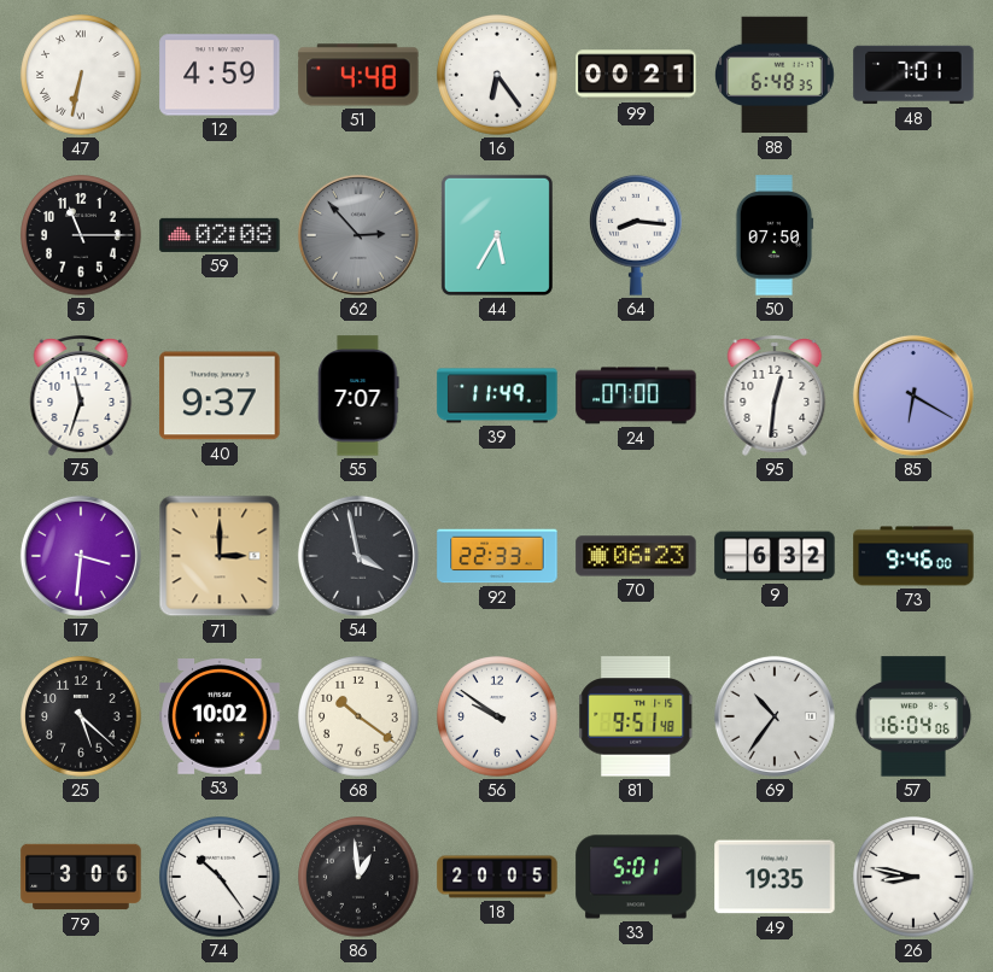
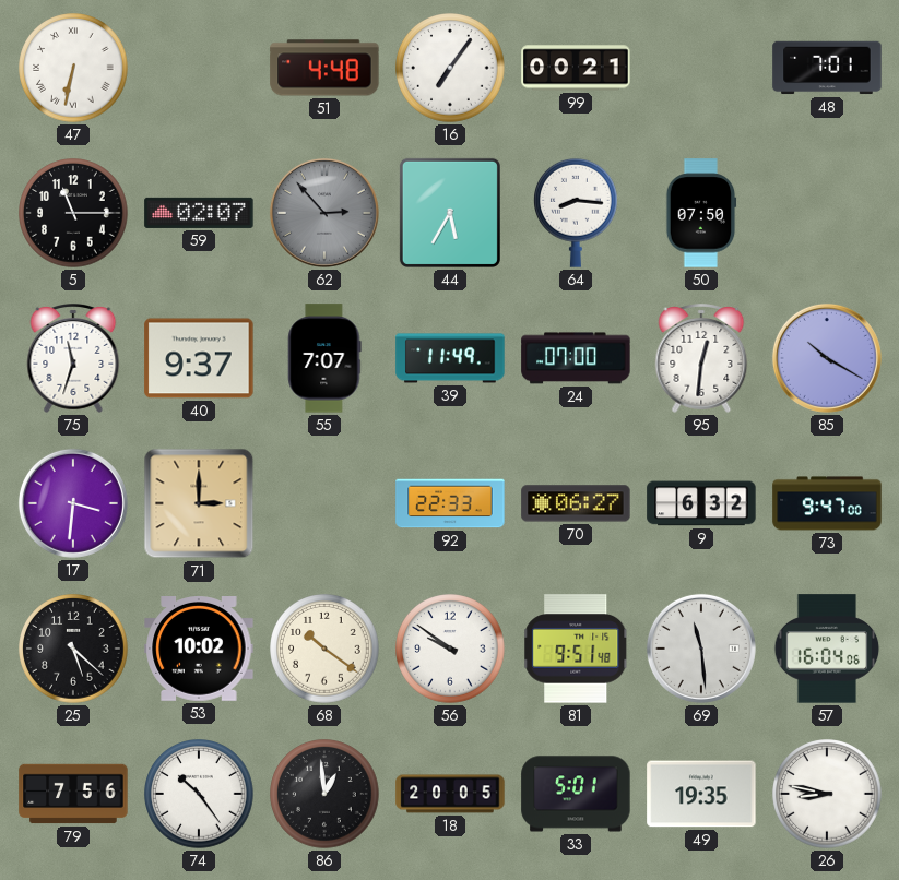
12: 4:59 -> none
16: 6:24 -> 7:06
88: 6:48 -> none
59: 02:08 -> 02:07
85: 6:20 -> 10:20
54: 3:58 -> none
70: 06:23 -> 06:27
73: 9:46 -> 9:47
69: 10:36 -> 11:29
79: 3:06 -> 7:56
